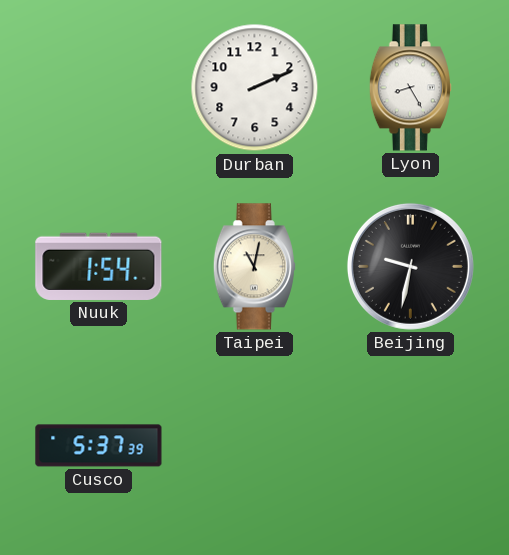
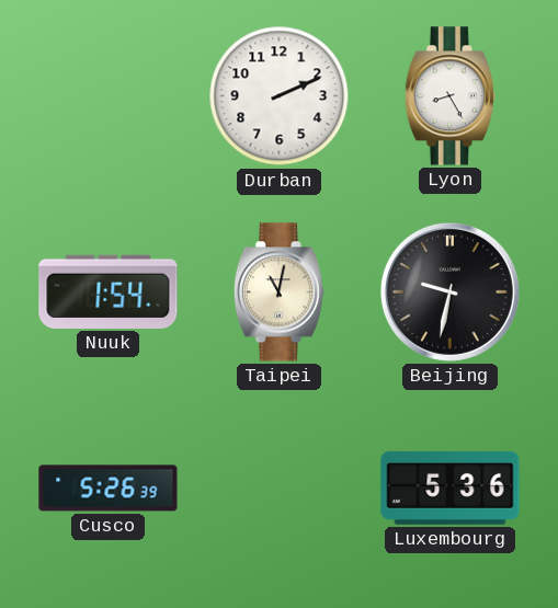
Cusco: 5:37 -> 5:26
Luxembourg: none -> 5:36
